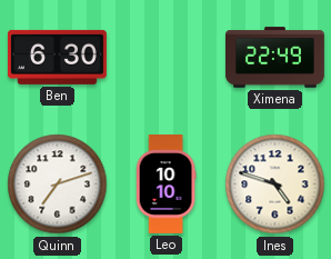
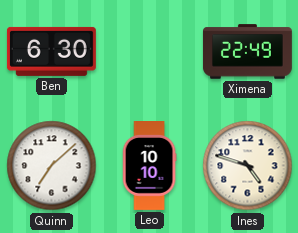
Quinn: 7:12 -> 7:08
